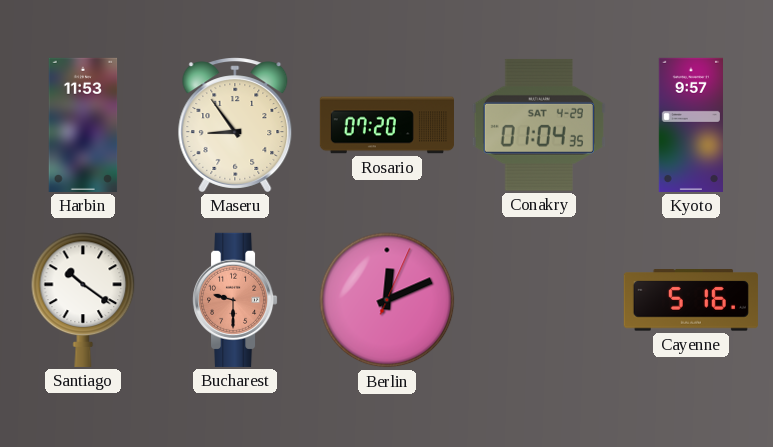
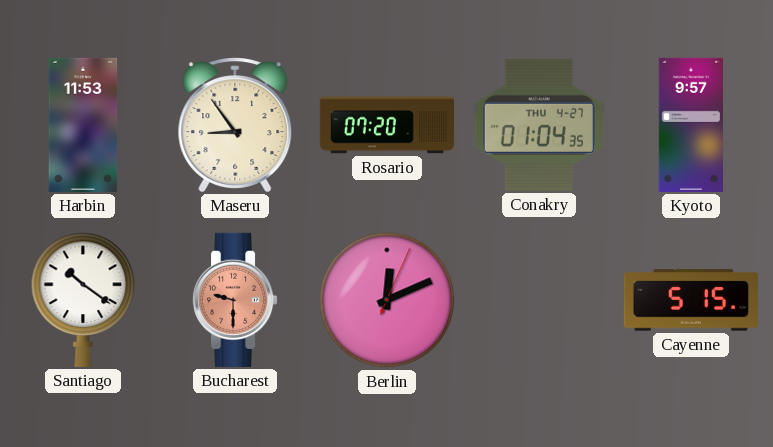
Conakry date: SAT 4-29 -> THU 4-27
Cayenne: 5:16 -> 5:15
